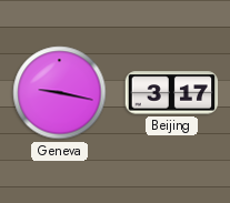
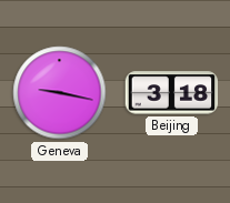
Beijing: 3:17 -> 3:18
